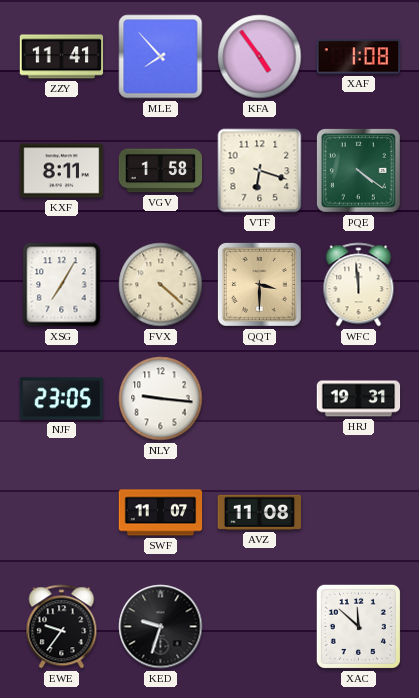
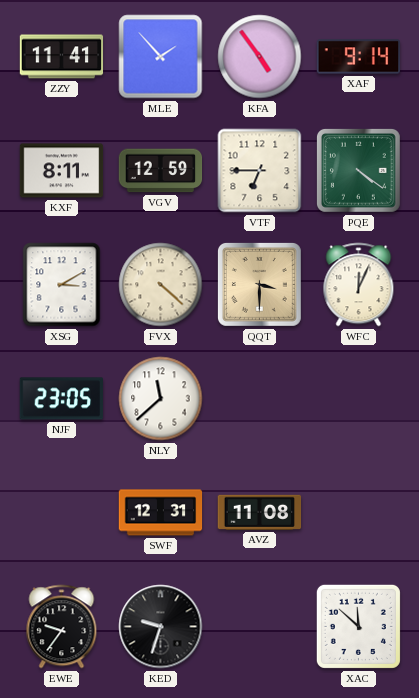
MLE: 7:53 -> 1:53
XAF: 1:08 -> 9:14
VGV: 1:58 -> 12:59
VTF: 6:18 -> 6:45
XSG: 7:05 -> 3:10
WFC: 11:59 -> 12:04
NLY: 9:16 -> 11:38
HRJ: 19:31 -> none
SWF: 11:07 -> 12:31
